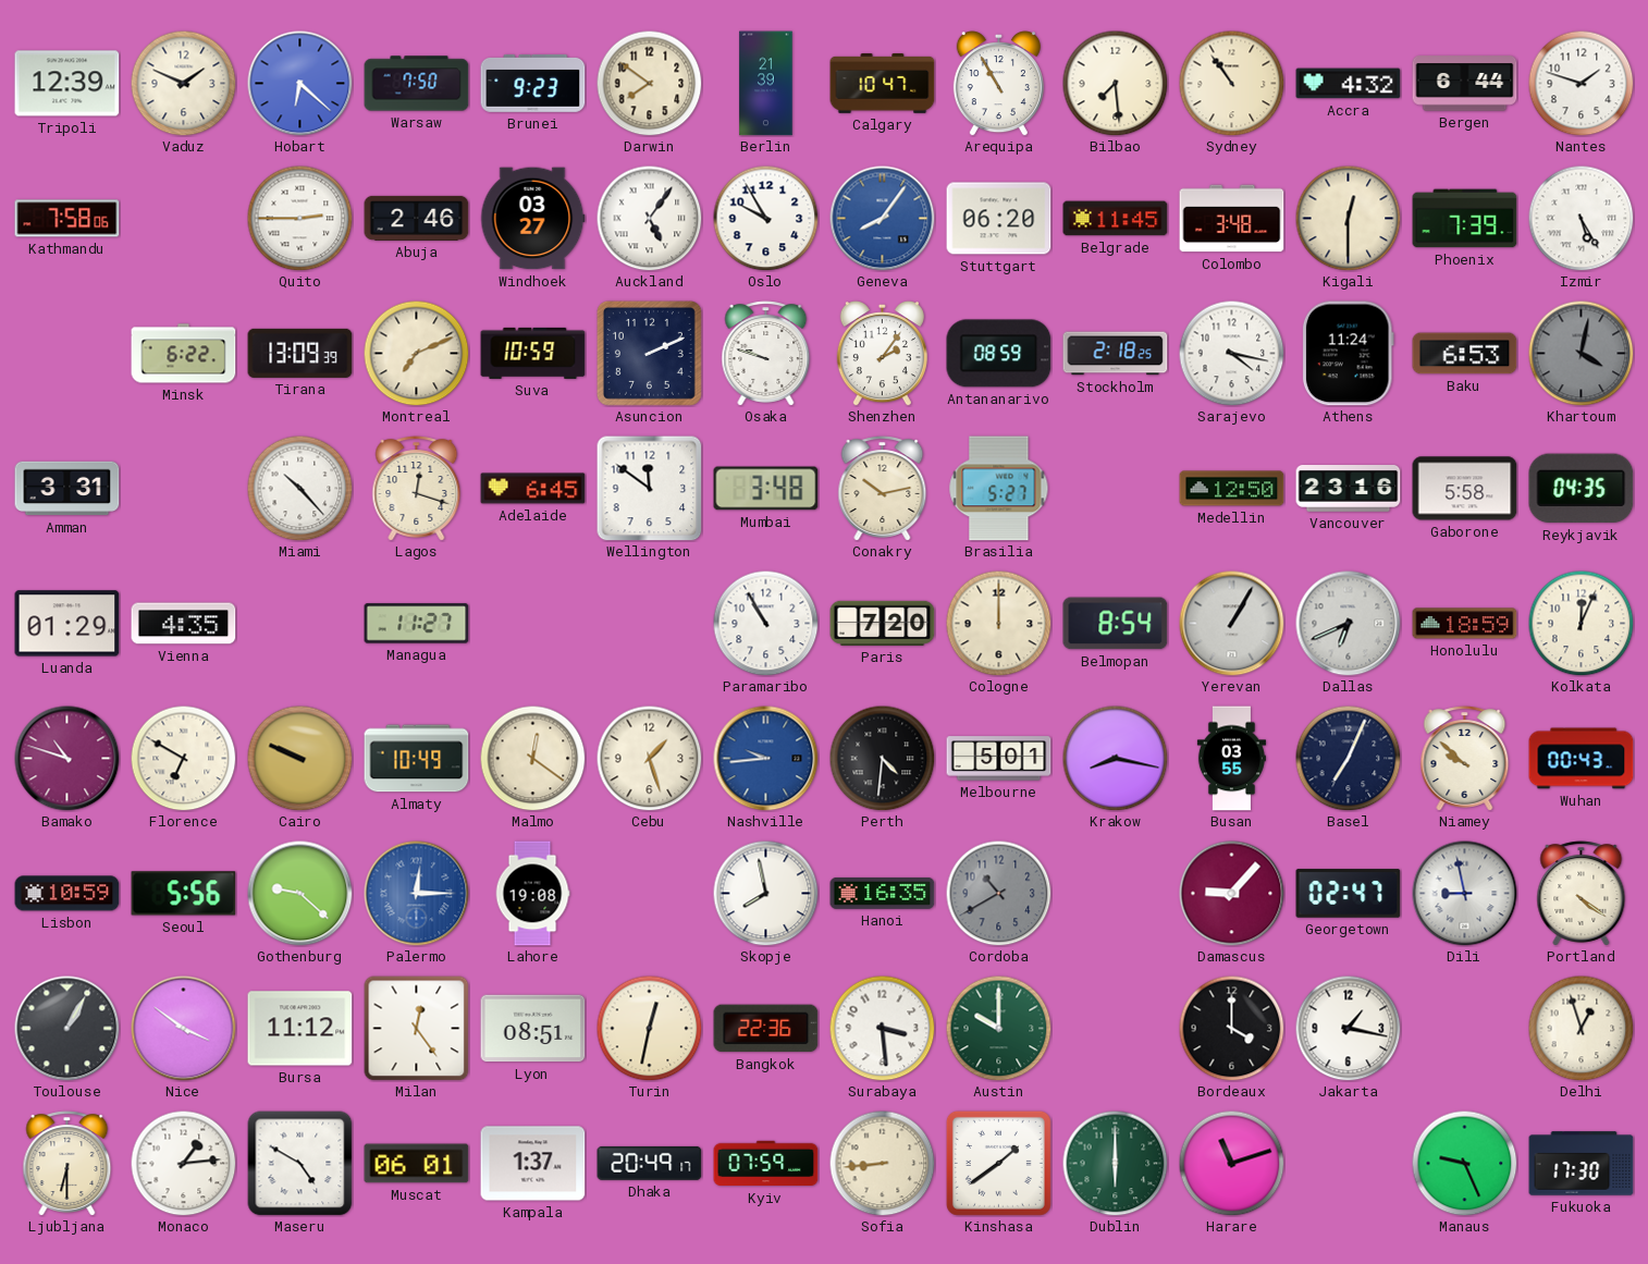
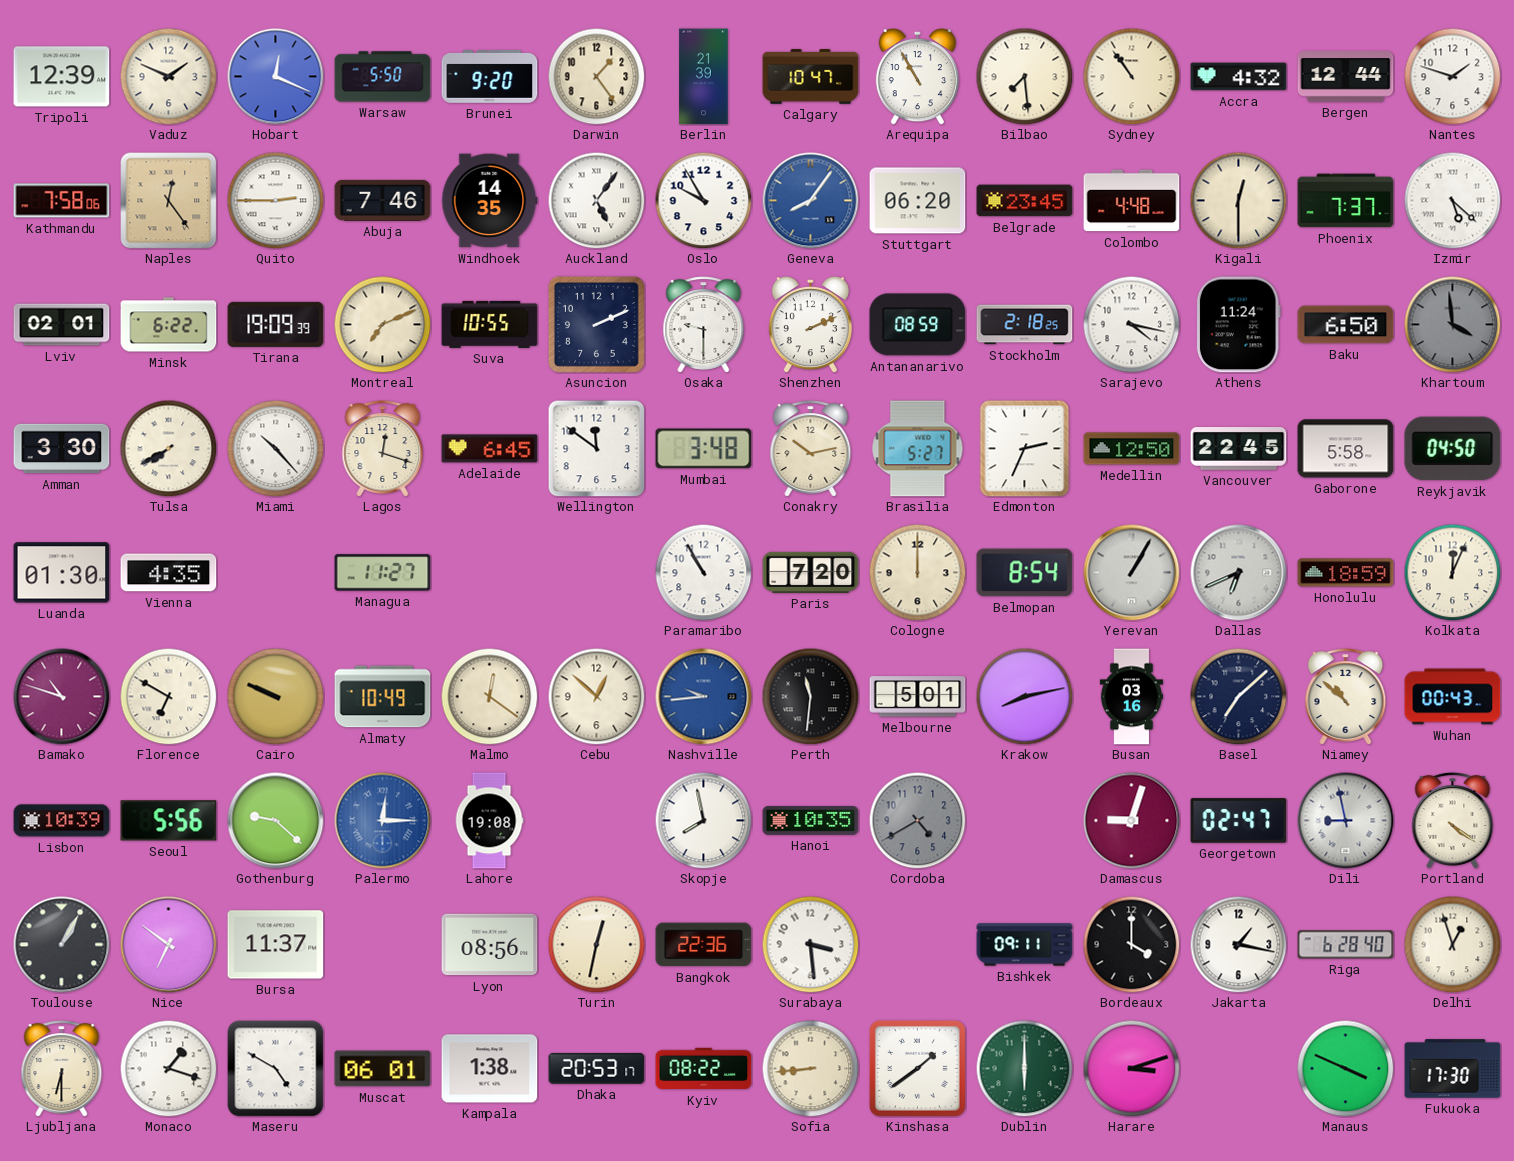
Hobart: 6:22 -> 12:19
Warsaw: 7:50 -> 5:50
Brunei: 9:23 -> 9:20
Darwin: 7:51 -> 1:24
Bergen: 6:44 -> 12:44
Naples: none -> 12:24
Abuja: 2:46 -> 7:46
Windhoek: 03:27 -> 14:35
Belgrade: 11:45 -> 23:45
Colombo: 3:48 -> 4:48
Phoenix: 7:39 -> 7:37
Izmir: 5:25 -> 5:22
Lviv: none -> 02:01
Tirana: 13:09 -> 19:09
Suva: 10:59 -> 10:55
Osaka: 9:48 -> 9:30
Shenzhen: 2:06 -> 2:11
Baku: 6:53 -> 6:50
Khartoum: 4:02 -> 3:59
Amman: 3:31 -> 3:30
Tulsa: none -> 7:40
Edmonton: none -> 2:34
Vancouver: 23:16 -> 22:45
Reykjavik: 04:35 -> 04:50
Luanda: 01:29 -> 01:30
Cebu: 1:27 -> 12:52
Perth: 4:31 -> 11:31
Krakow: 8:17 -> 8:13
Busan: 03:55 -> 03:16
Basel: 7:04 -> 7:08
Niamey: 9:52 -> 10:52
Lisbon: 10:59 -> 10:39
Hanoi: 16:35 -> 10:35
Cordoba: 10:40 -> 4:40
Damascus: 9:07 -> 9:03
Nice: 3:51 -> 6:51
Bursa: 11:12 -> 11:37
Milan: 12:24 -> none
Lyon: 08:51 -> 08:56
Austin: 10:00 -> none
Bishkek: none -> 09:11
Riga: none -> 6:28
Monaco: 1:14 -> 1:18
Kampala: 1:37 -> 1:38
Dhaka: 20:49 -> 20:53
Kyiv: 07:59 -> 08:22
Harare: 11:12 -> 3:12
Manaus: 9:26 -> 3:49
